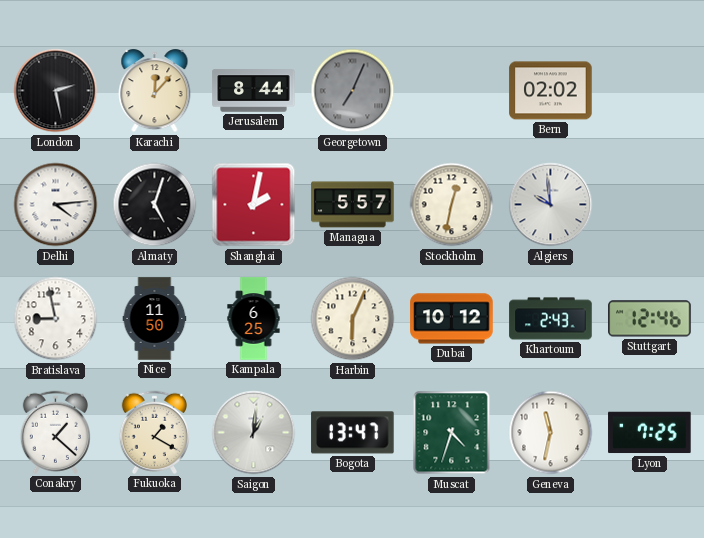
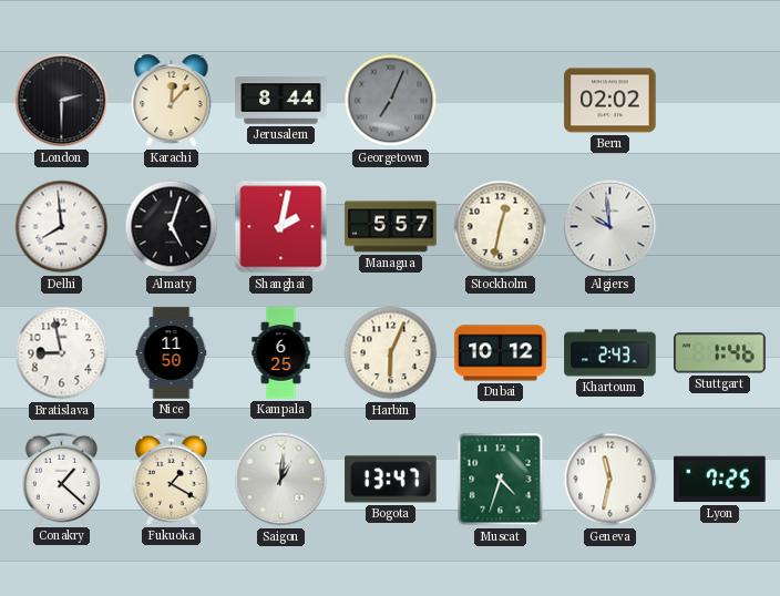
London: 2:28 -> 2:30
Delhi: 4:14 -> 7:59
Stuttgart: 12:46 -> 1:46
